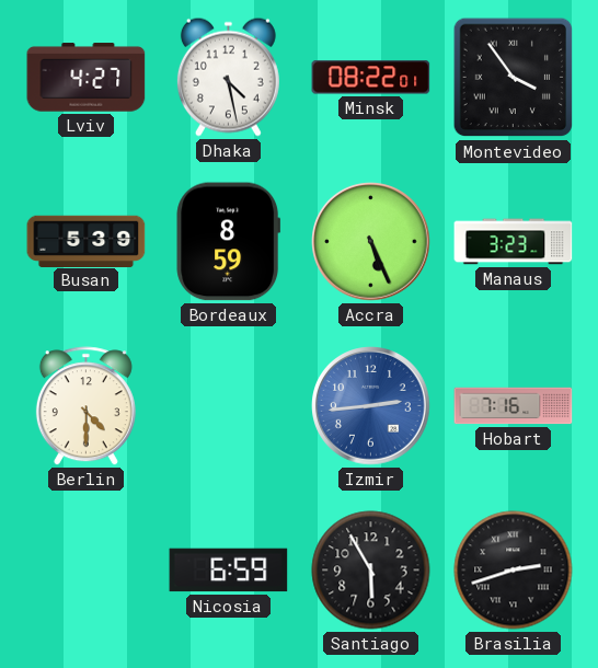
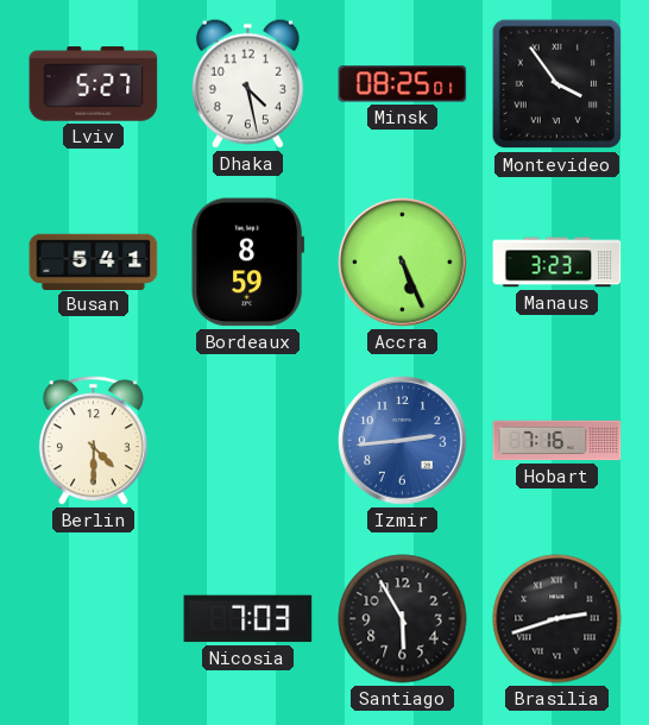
Lviv: 4:27 -> 5:27
Minsk: 08:22 -> 08:25
Busan: 5:39 -> 5:41
Nicosia: 6:59 -> 7:03
